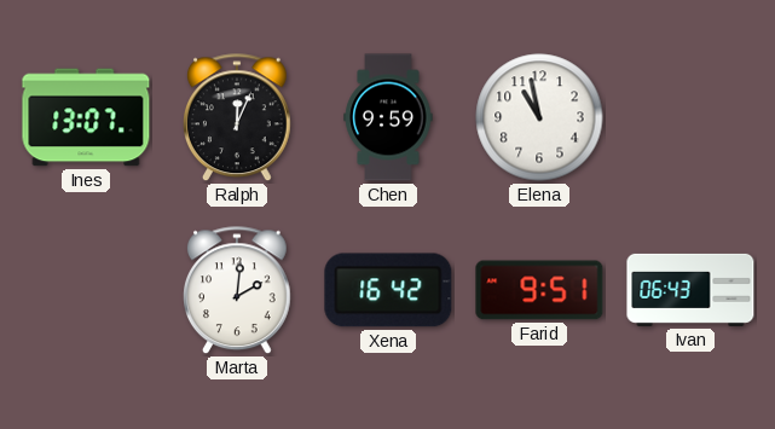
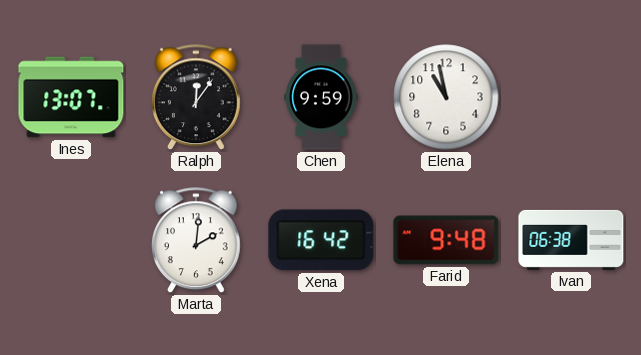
Ralph: 12:04 -> 12:06
Farid: 9:51 -> 9:48
Ivan: 06:43 -> 06:38
